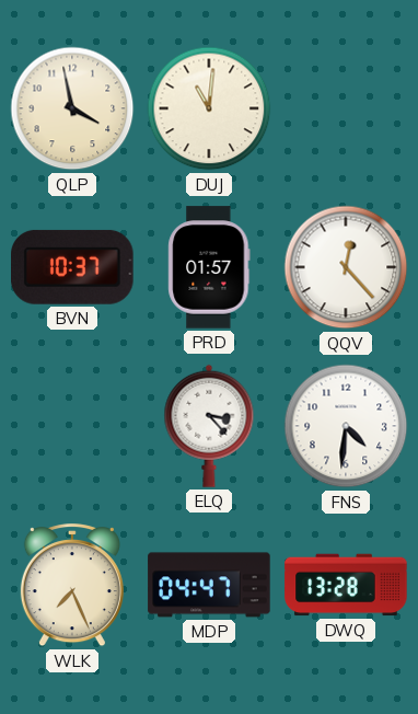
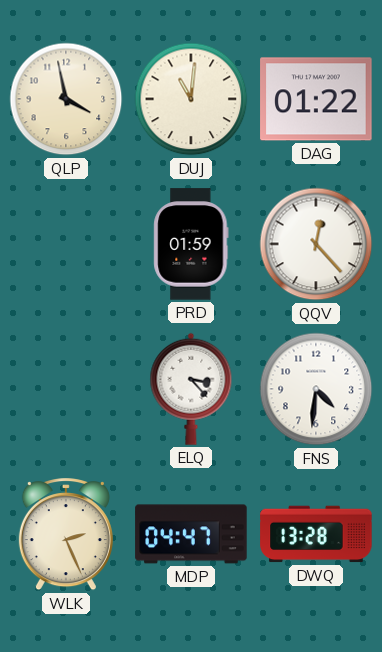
DAG: none -> 01:22
BVN: 10:37 -> none
PRD: 01:57 -> 01:59
WLK: 7:26 -> 2:26
